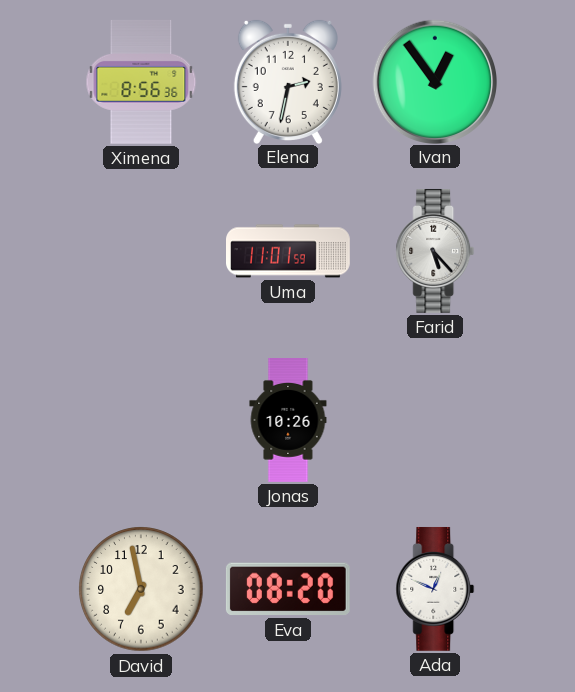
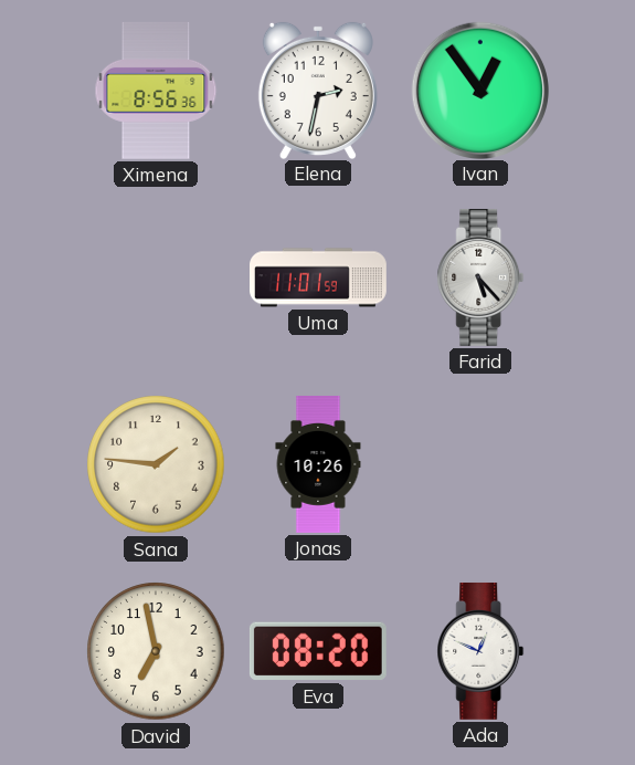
Sana: none -> 1:46
